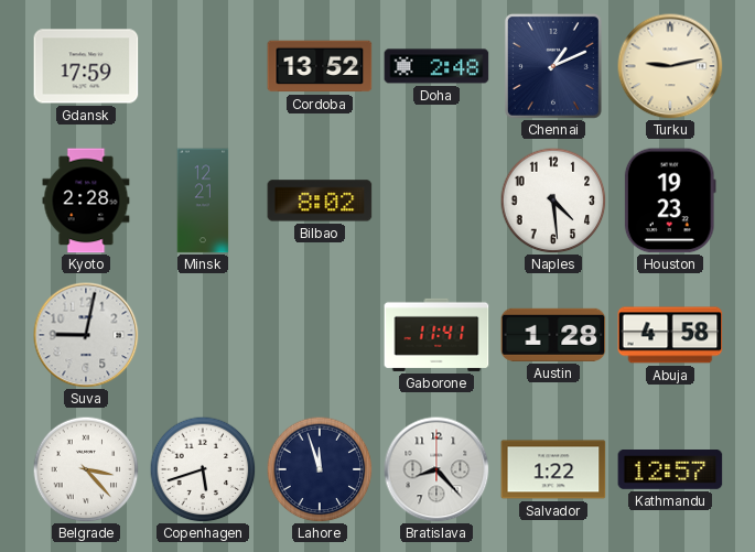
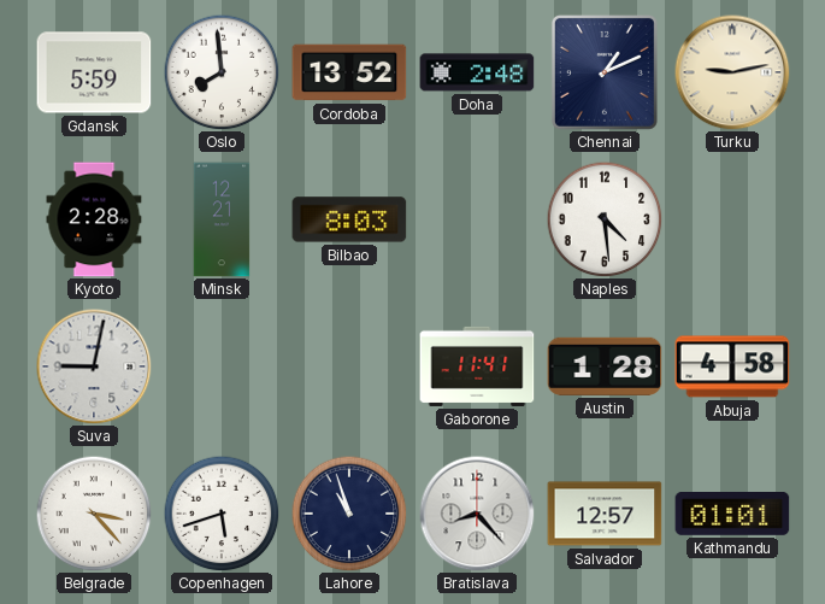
Gdansk: 17:59 -> 5:59
Oslo: none -> 7:59
Bilbao: 8:02 -> 8:03
Houston: 19:23 -> none
Lahore: 11:57 -> 10:57
Salvador: 1:22 -> 12:57
Kathmandu: 12:57 -> 01:01
